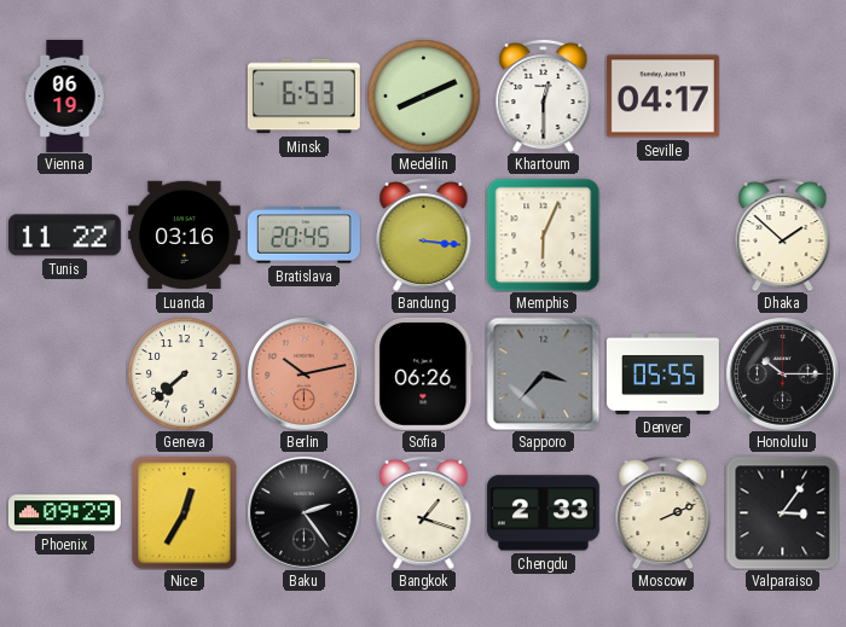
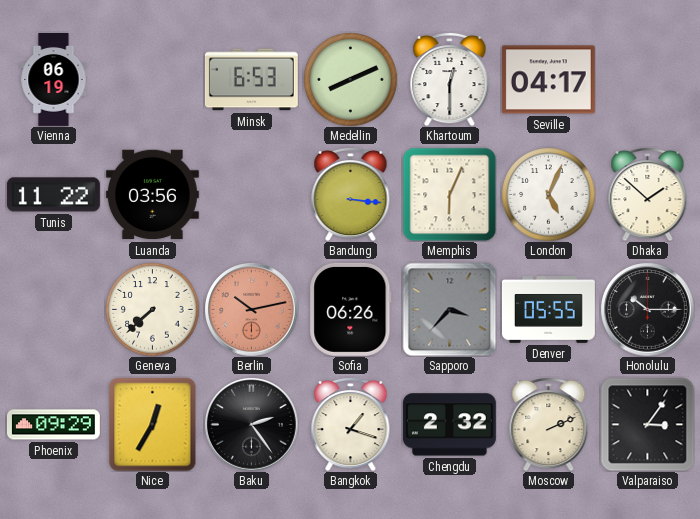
Luanda: 03:16 -> 03:56
Bratislava: 20:45 -> none
London: none -> 5:04
Chengdu: 2:33 -> 2:32
